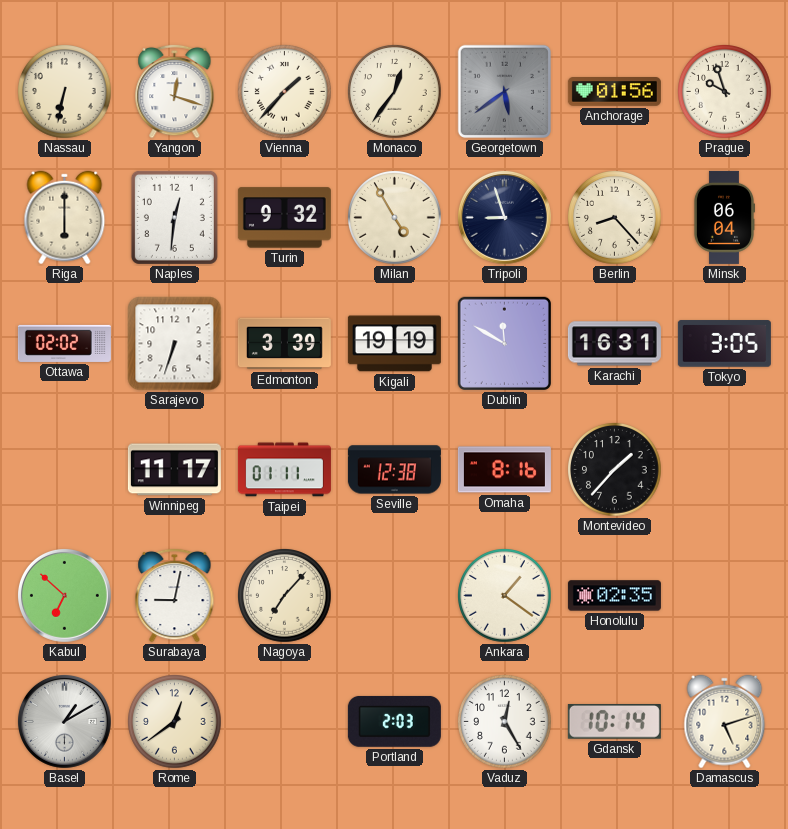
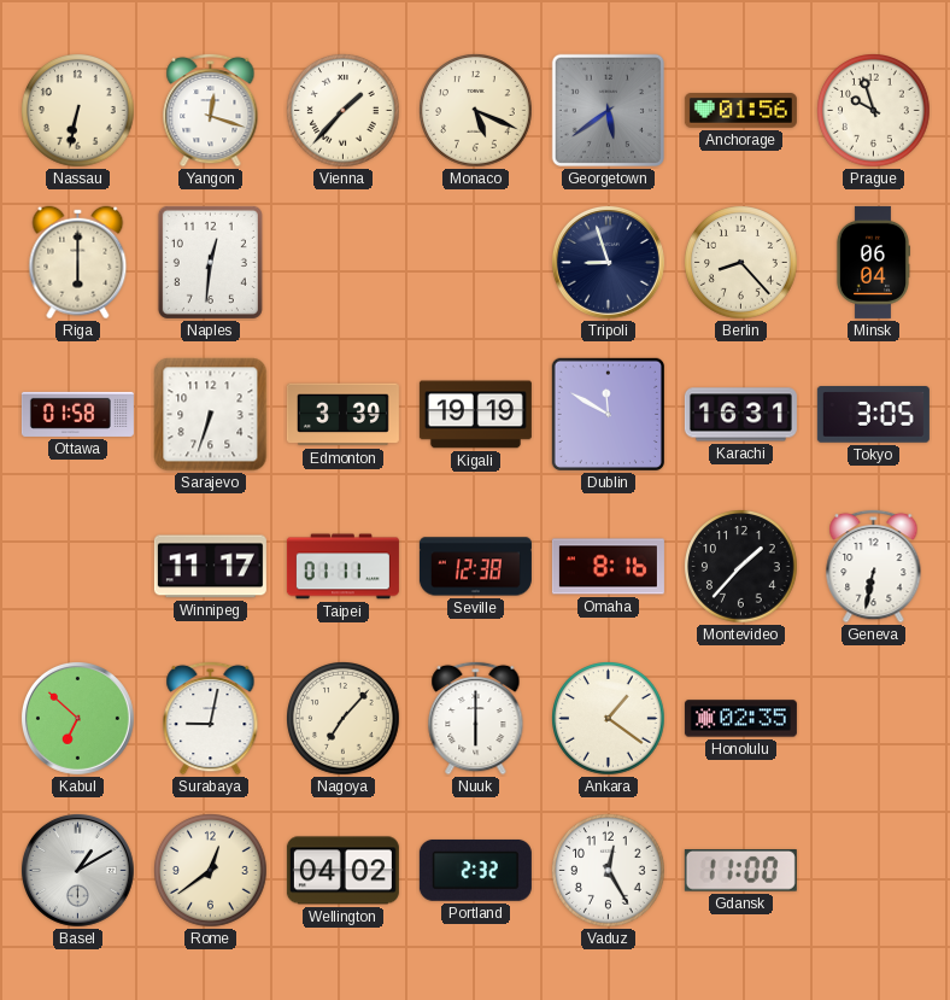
Monaco: 12:36 -> 5:19
Turin: 9:32 -> none
Milan: 4:55 -> none
Ottawa: 02:02 -> 01:58
Geneva: none -> 6:32
Nuuk: none -> 6:00
Wellington: none -> 04:02
Portland: 2:03 -> 2:32
Gdansk: 10:14 -> 11:00
Damascus: 5:12 -> none
